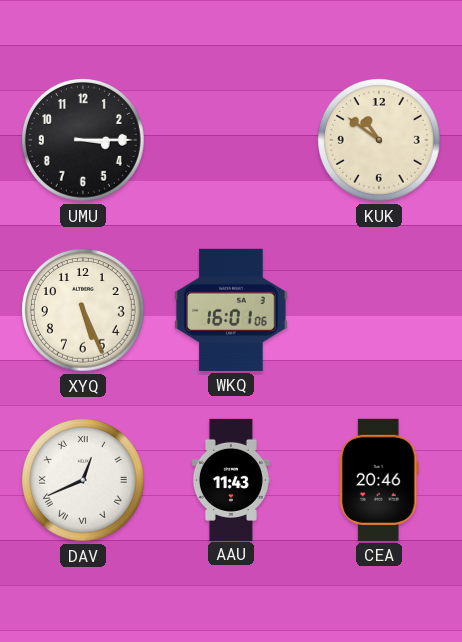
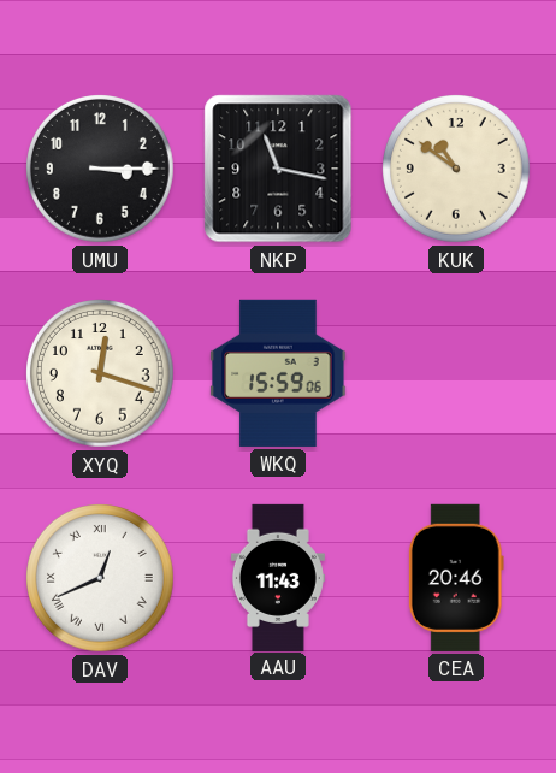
NKP: none -> 11:17
XYQ: 5:26 -> 12:18
WKQ: 16:01 -> 15:59
